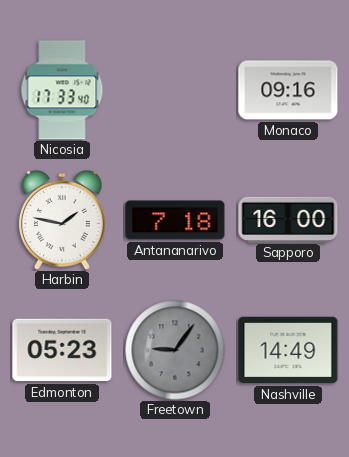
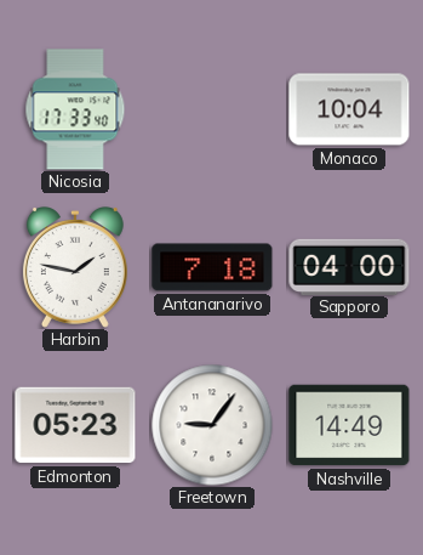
Monaco: 09:16 -> 10:04
Sapporo: 16:00 -> 04:00
Freetown dial: grey -> white
